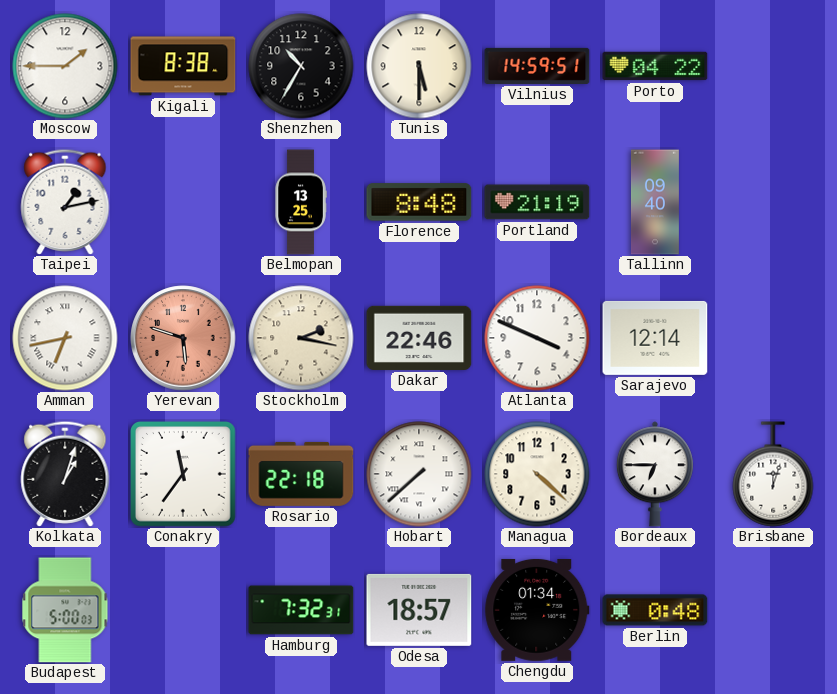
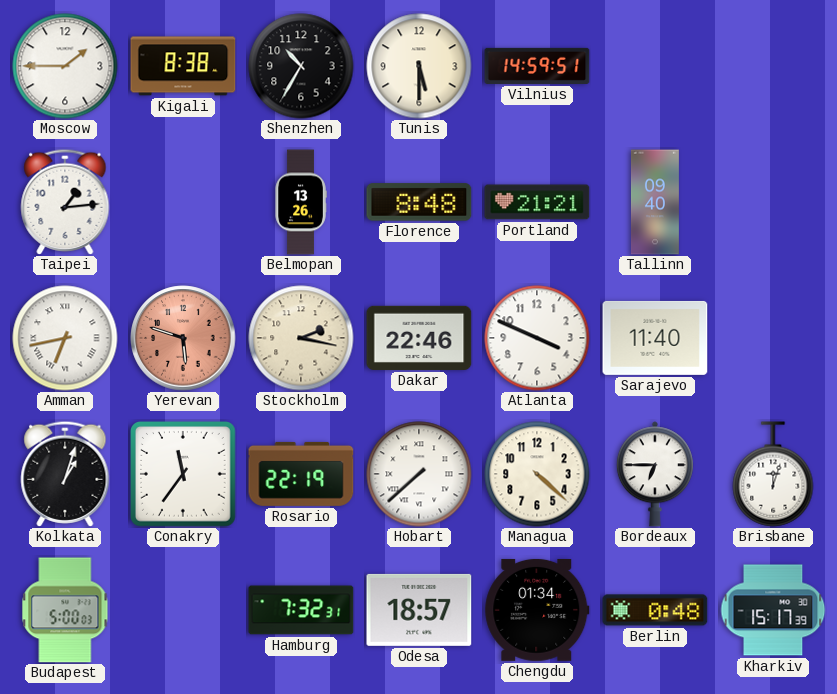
Porto: 04:22 -> none
Taipei: 1:13 -> 1:14
Belmopan: 13:25 -> 13:26
Portland: 21:19 -> 21:21
Sarajevo: 12:14 -> 11:40
Rosario: 22:18 -> 22:19
Kharkiv: none -> 15:17
